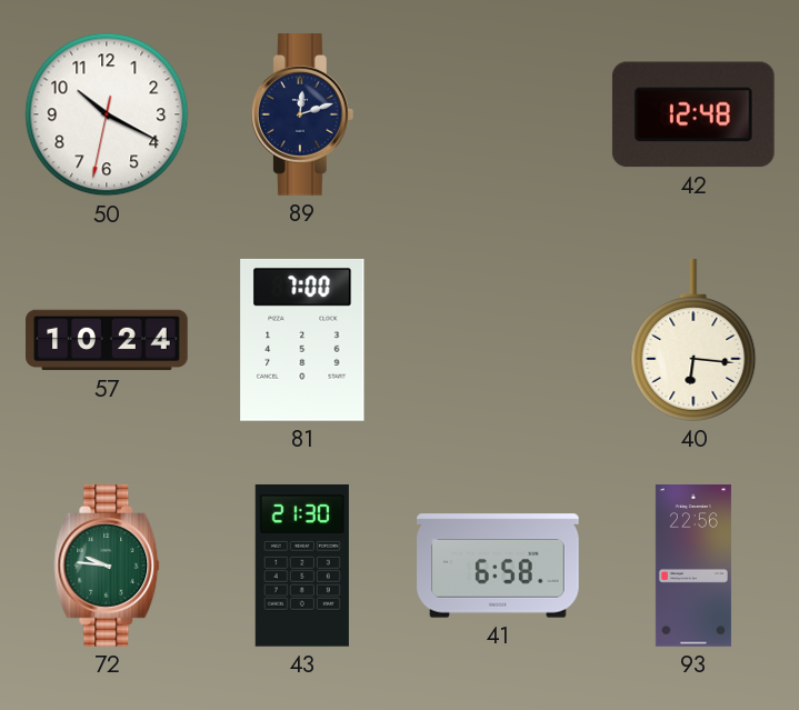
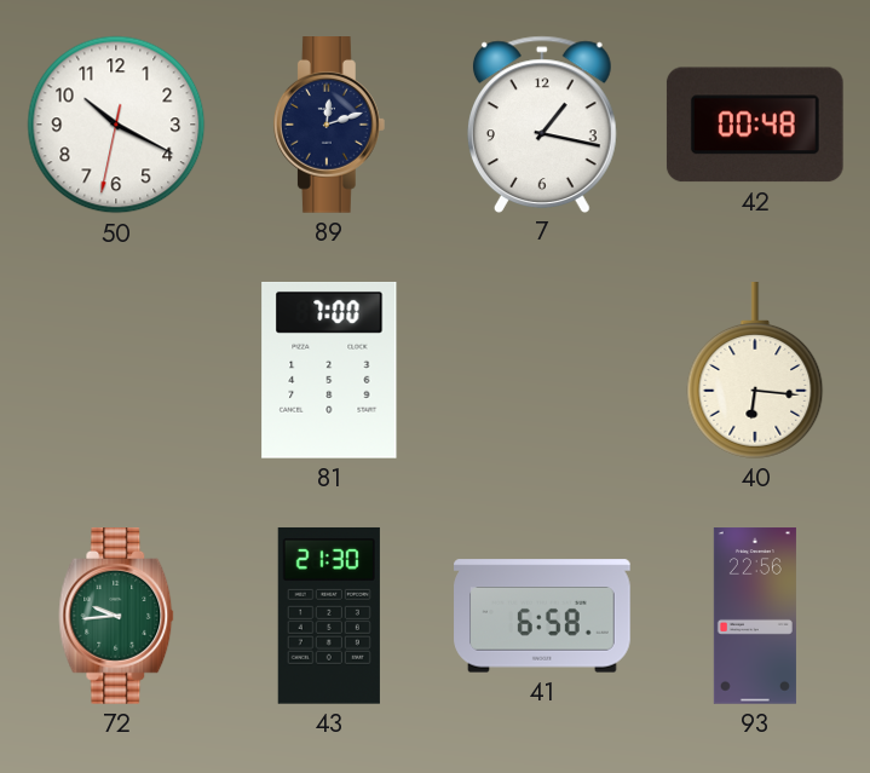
7: none -> 1:17
42: 12:48 -> 00:48
57: 10:24 -> none
72: 9:46 -> 9:44
